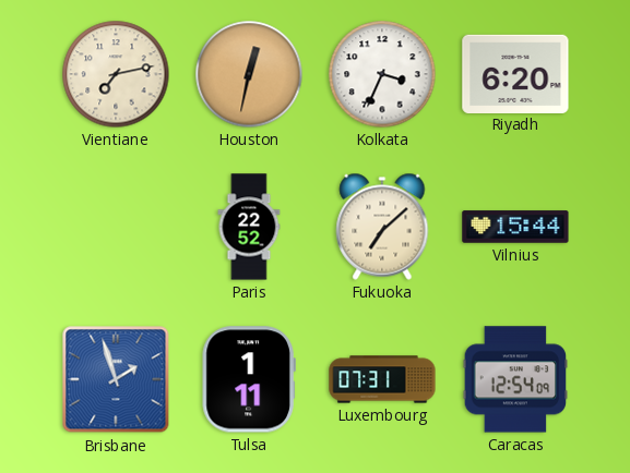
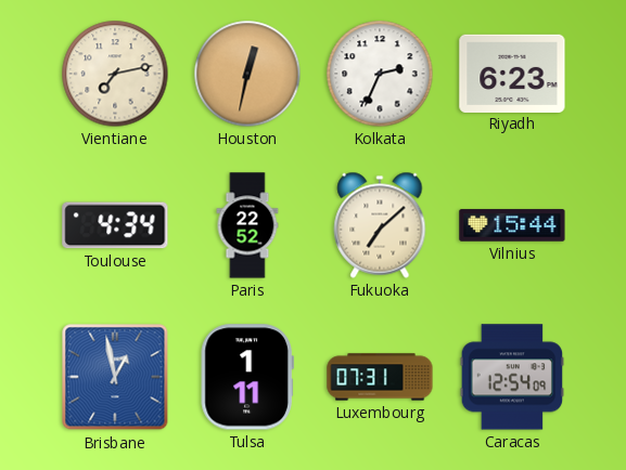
Kolkata: 3:34 -> 2:34
Riyadh: 6:20 -> 6:23
Toulouse: none -> 4:34
Brisbane: 1:57 -> 12:58
